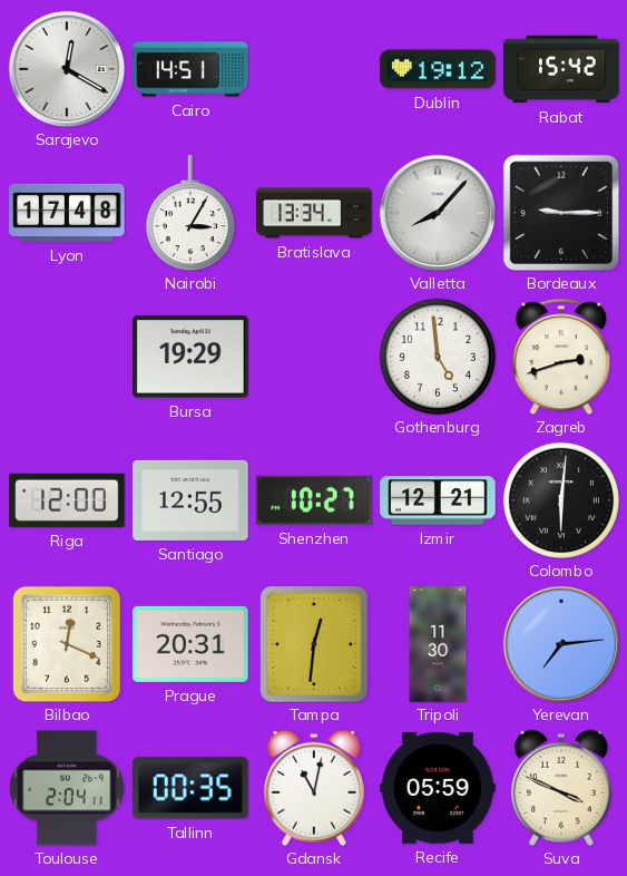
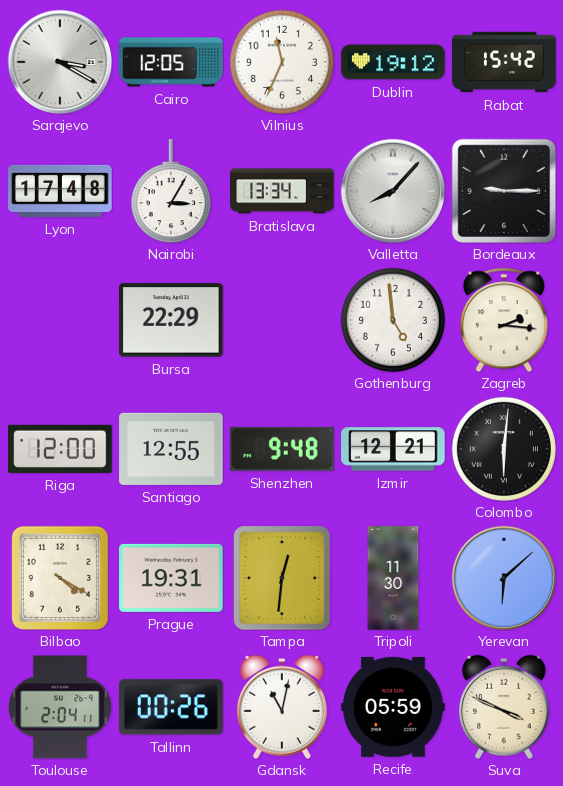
Sarajevo: 12:20 -> 3:20
Cairo: 14:51 -> 12:05
Vilnius: none -> 11:34
Bursa: 19:29 -> 22:29
Zagreb: 2:42 -> 2:16
Shenzhen: 10:27 -> 9:48
Bilbao: 12:19 -> 4:20
Prague: 20:31 -> 19:31
Yerevan: 7:14 -> 6:08
Tallinn: 00:35 -> 00:26
